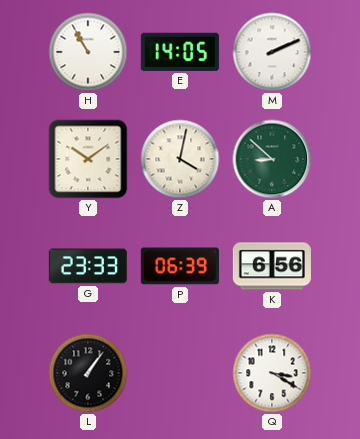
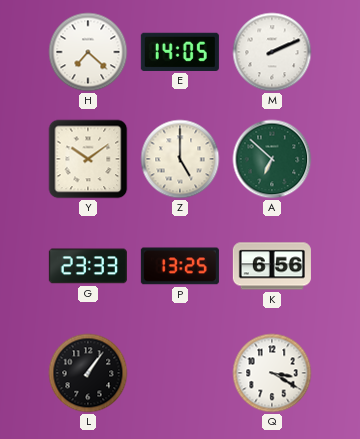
H: 10:55 -> 7:22
Z: 4:02 -> 5:00
A: 8:52 -> 6:52
P: 06:39 -> 13:25
